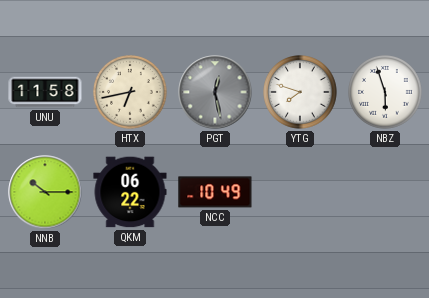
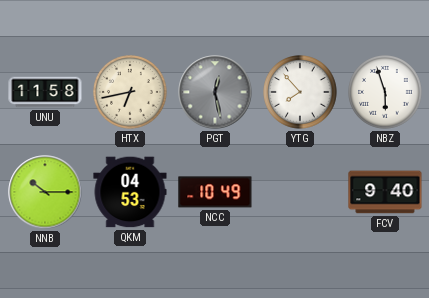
YTG: 7:48 -> 7:53
QKM: 06:22 -> 04:53
FCV: none -> 9:40
